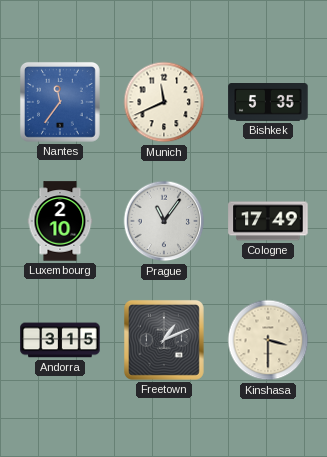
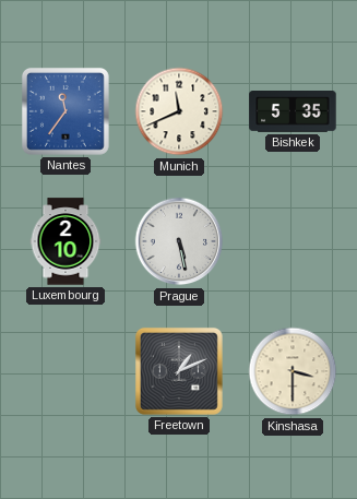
Prague: 11:06 -> 5:28
Cologne: 17:49 -> none
Andorra: 3:15 -> none
